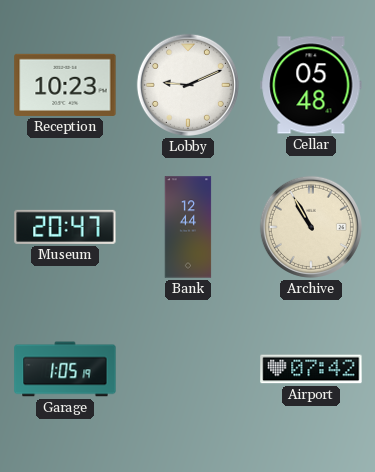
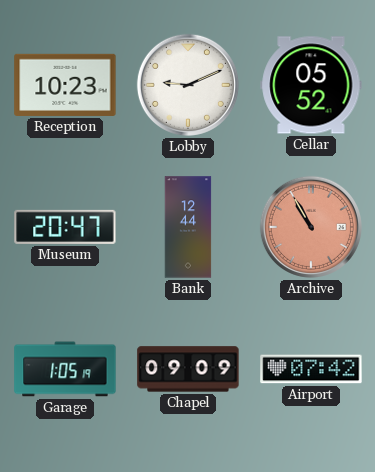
Cellar: 05:48 -> 05:52
Archive dial: cream -> salmon
Chapel: none -> 09:09
